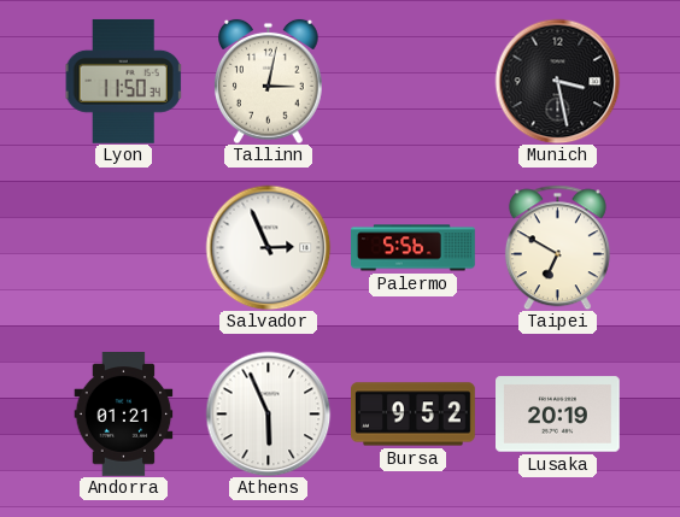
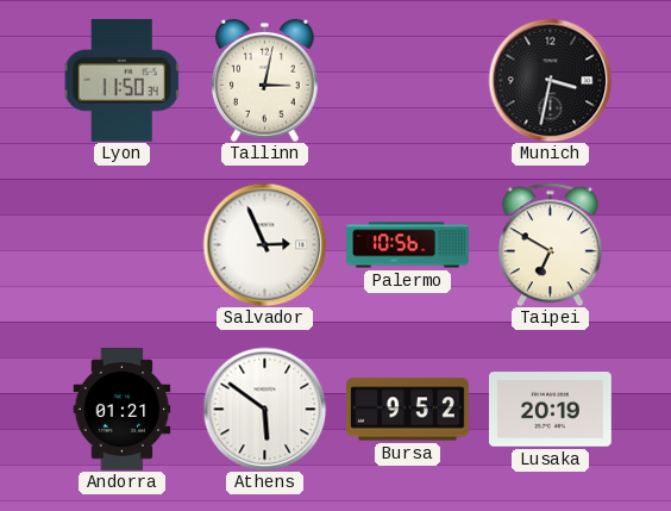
Munich: 3:28 -> 3:32
Palermo: 5:56 -> 10:56
Athens: 5:56 -> 5:51
